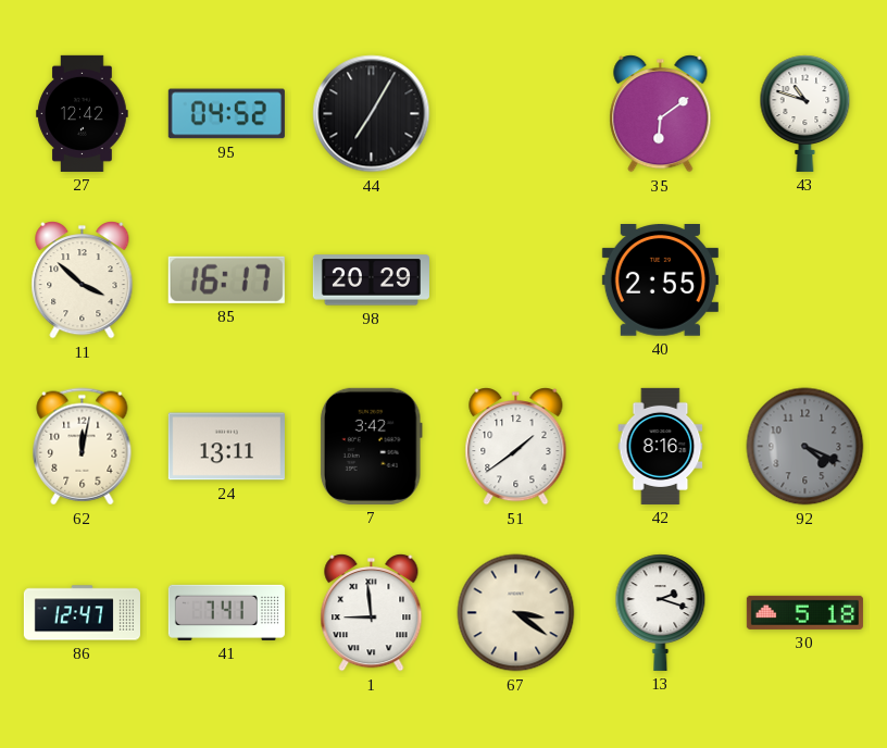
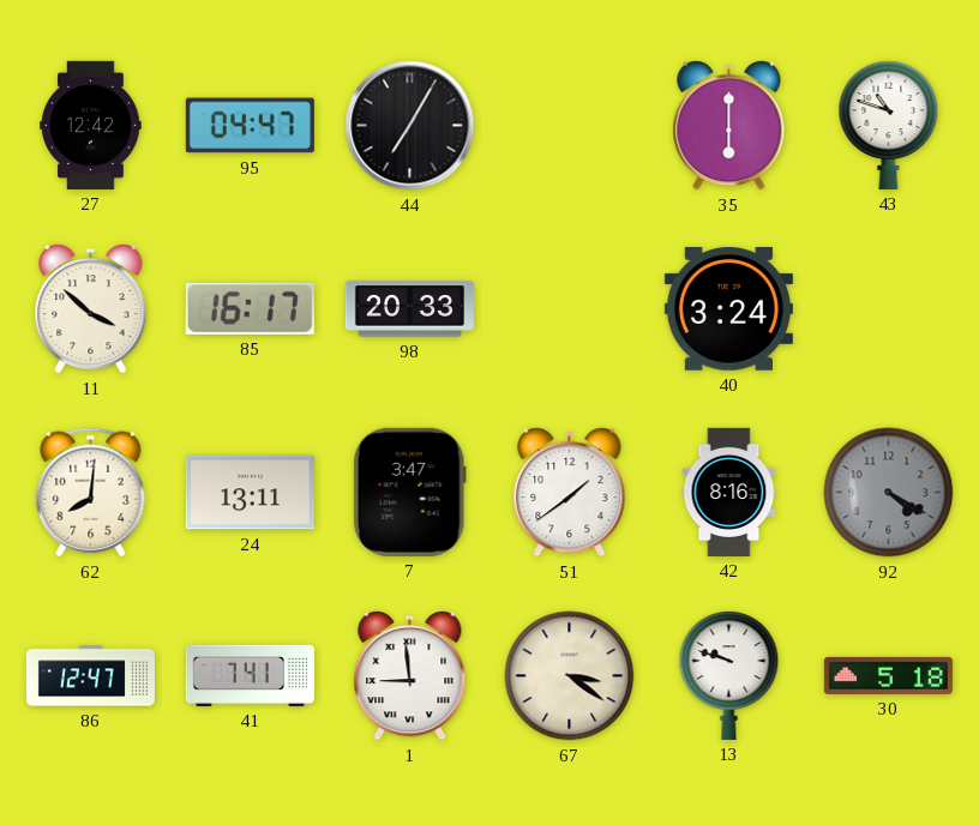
95: 04:52 -> 04:47
35: 6:09 -> 6:00
98: 20:29 -> 20:33
40: 2:55 -> 3:24
62: 12:02 -> 8:01
7: 3:42 -> 3:47
92: 4:19 -> 4:20
13: 2:18 -> 9:48
